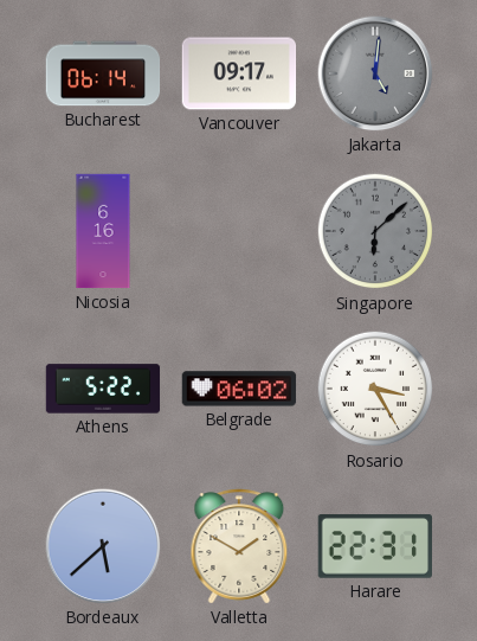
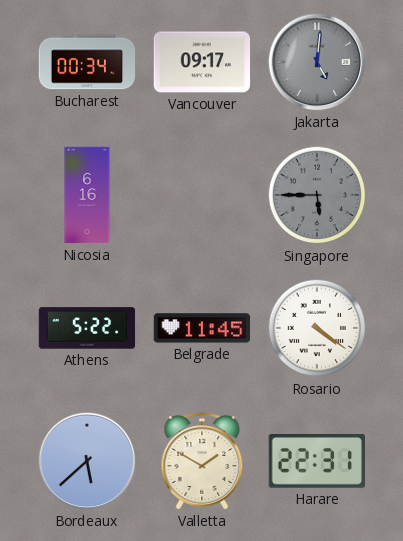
Bucharest: 06:14 -> 00:34
Singapore: 6:08 -> 5:45
Belgrade: 06:02 -> 11:45
Rosario: 3:25 -> 4:21
